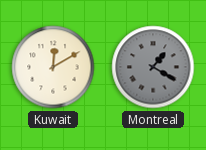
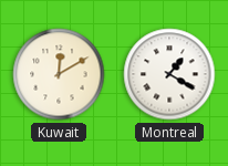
Montreal dial: grey -> white
